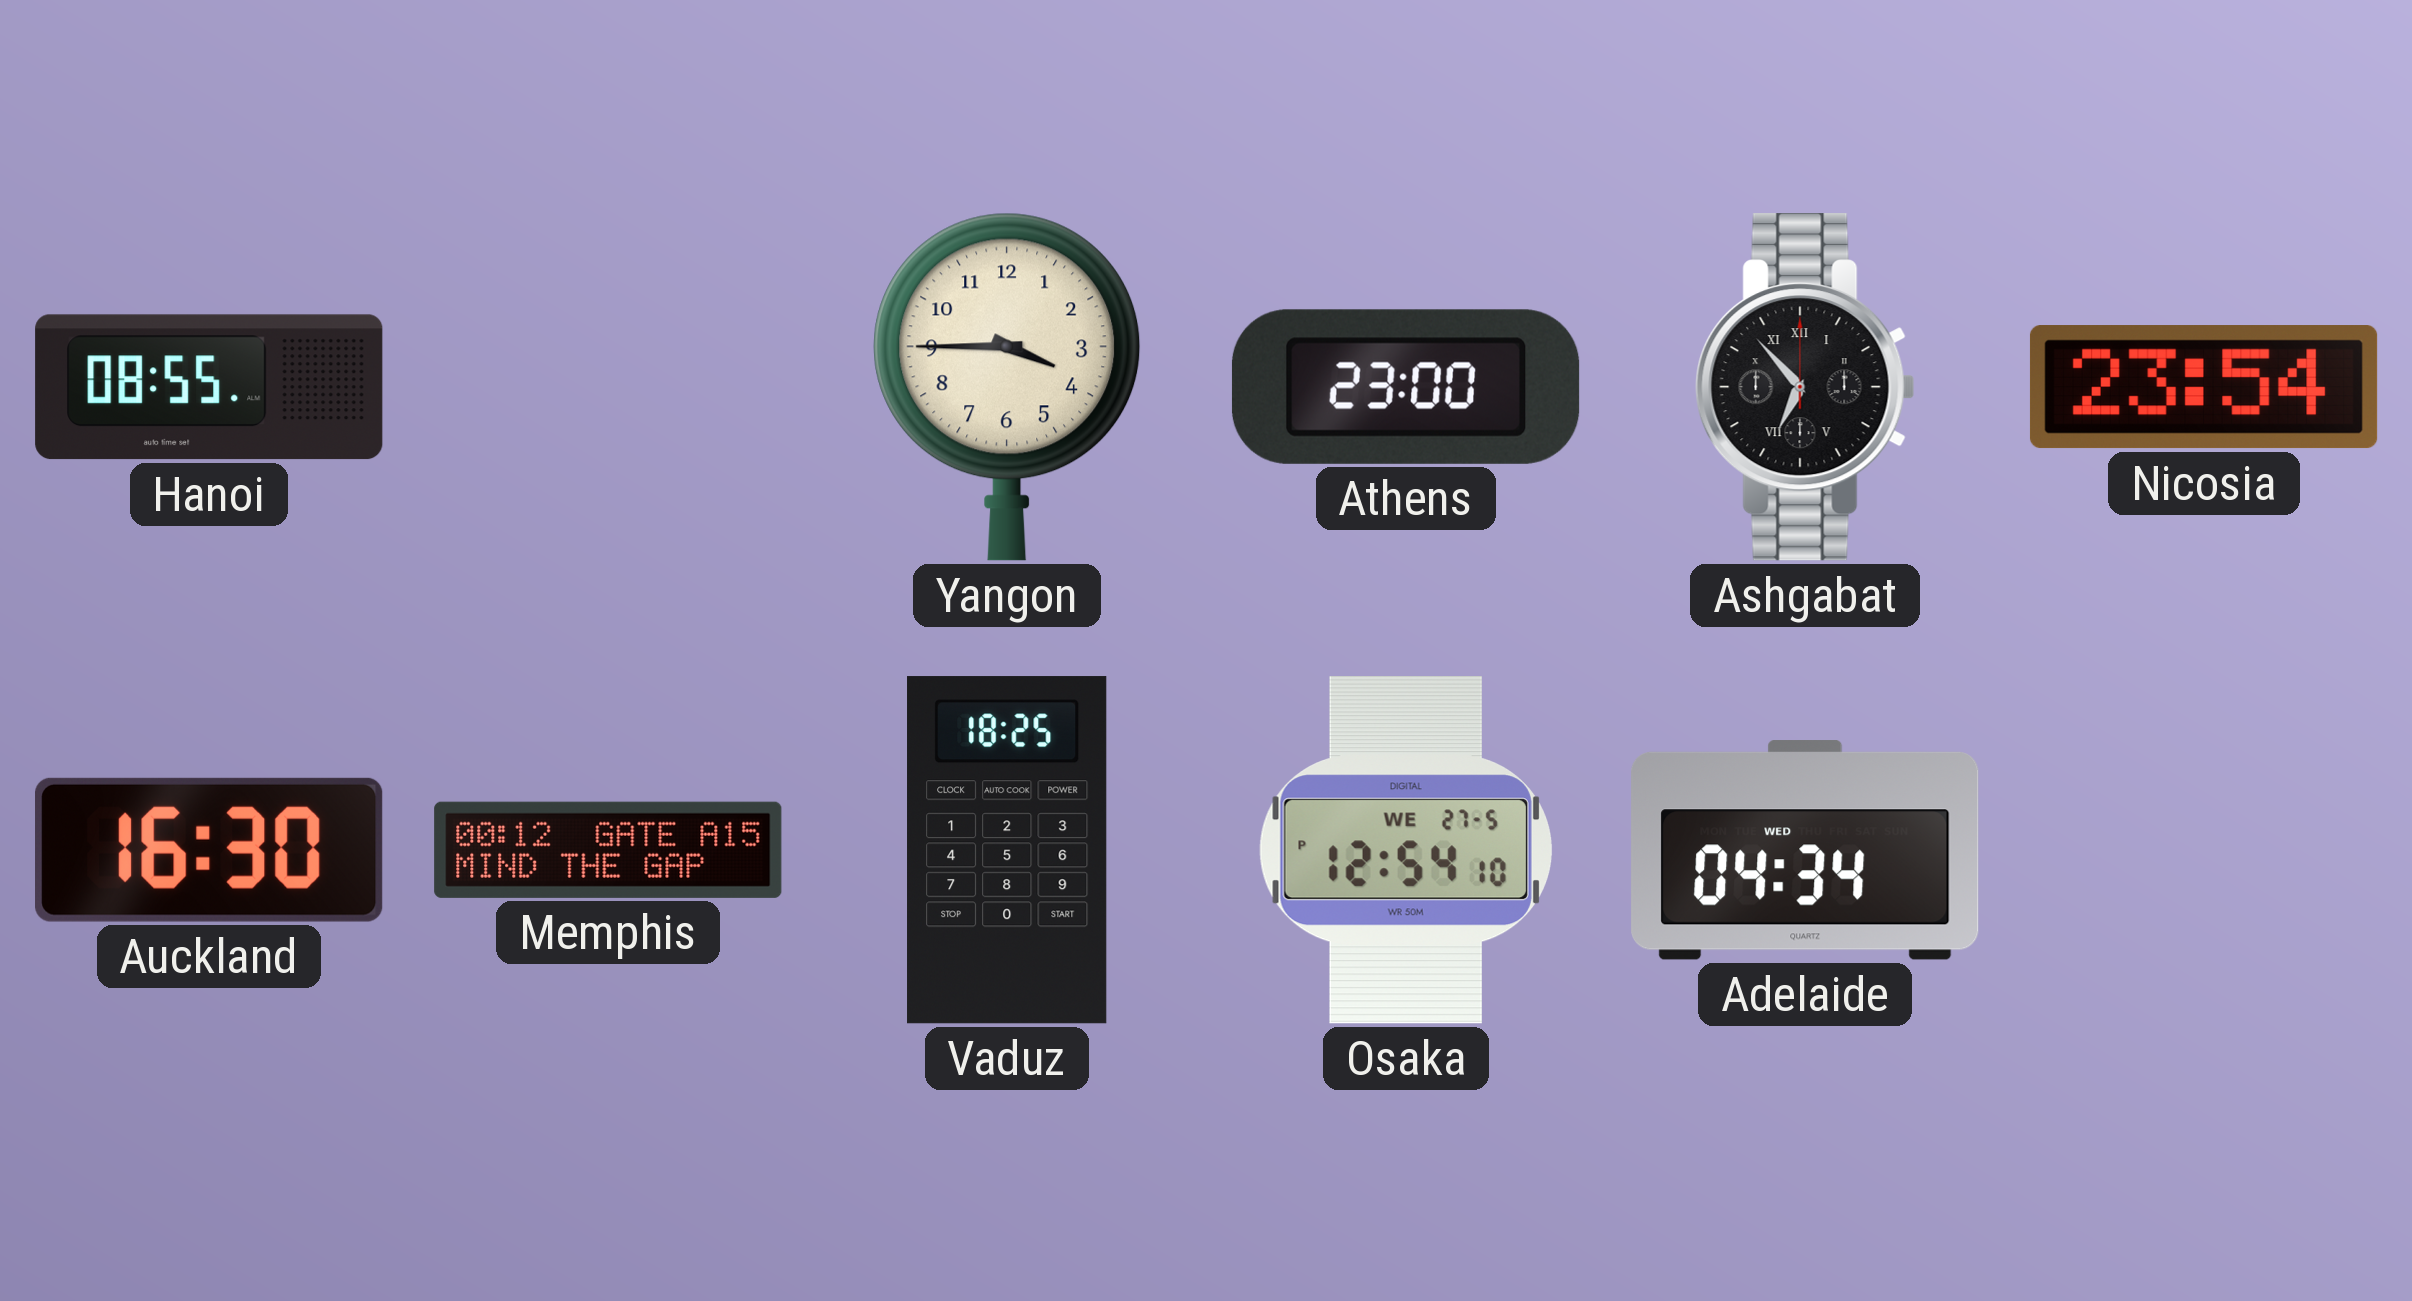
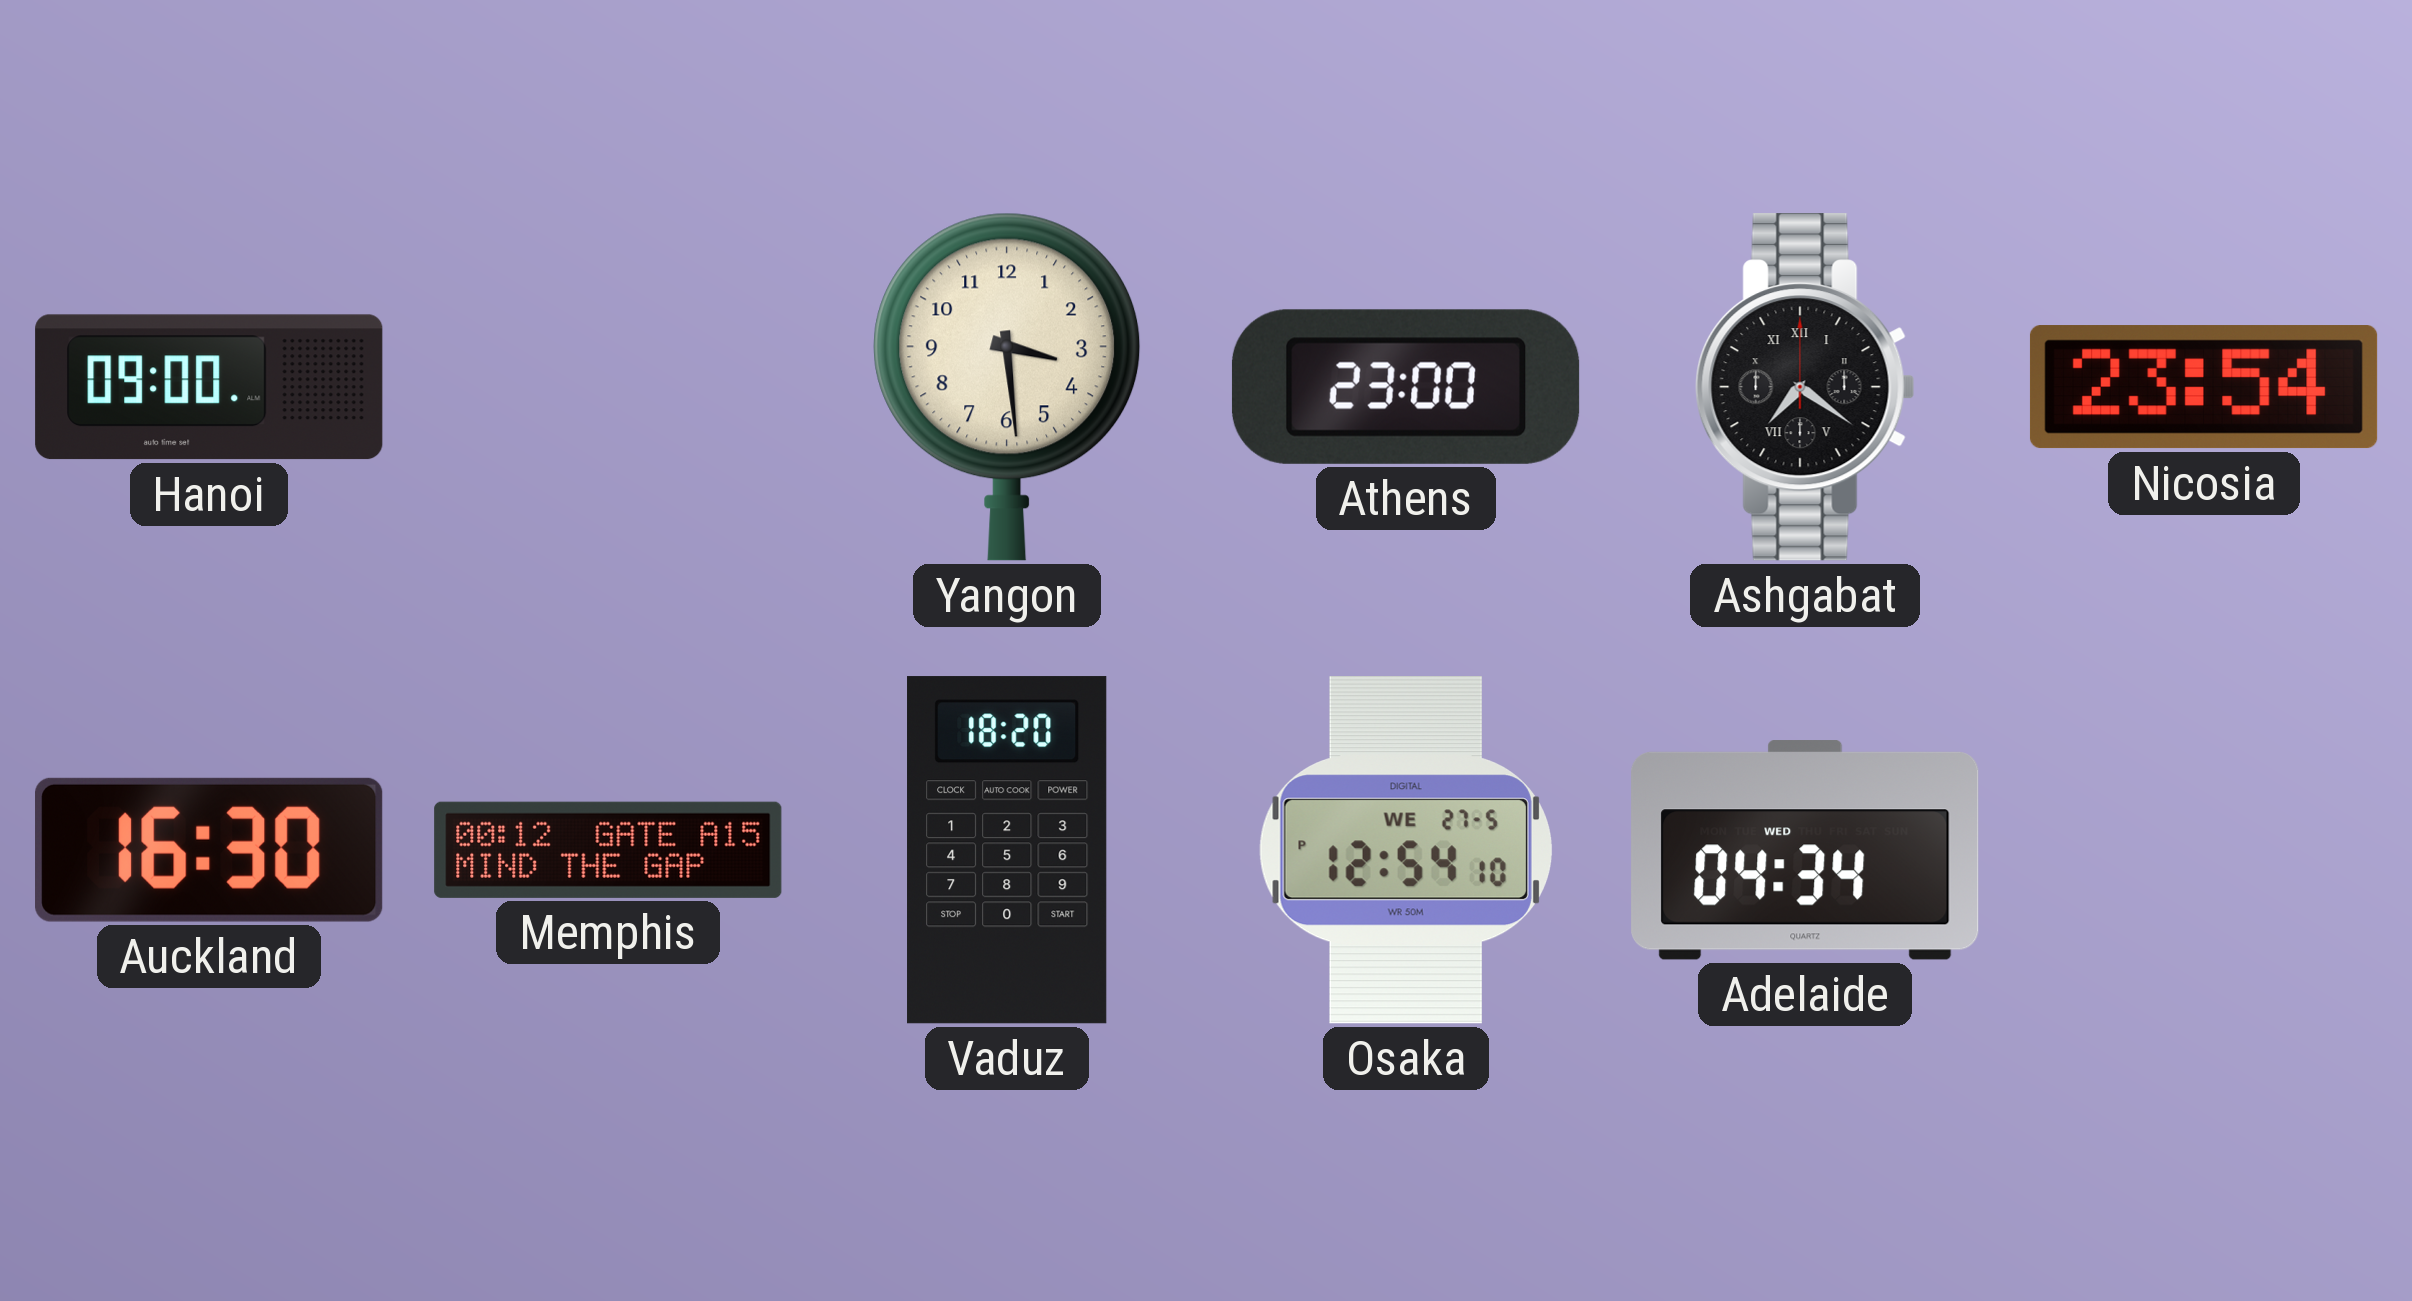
Hanoi: 08:55 -> 09:00
Yangon: 3:45 -> 3:29
Ashgabat: 6:53 -> 7:21
Vaduz: 18:25 -> 18:20
